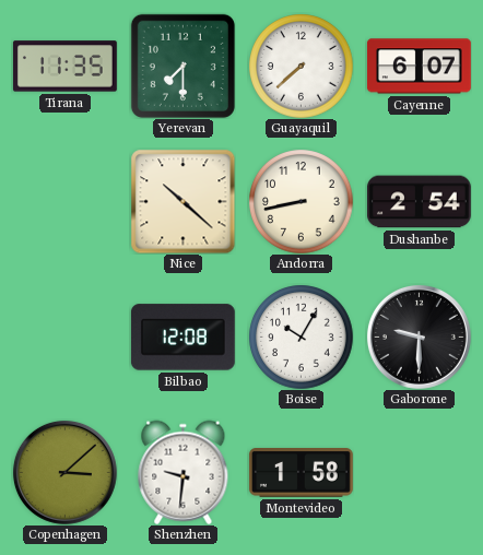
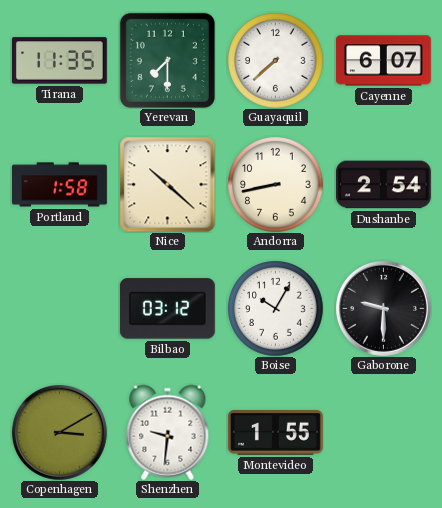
Portland: none -> 1:58
Bilbao: 12:08 -> 03:12
Copenhagen: 3:08 -> 3:10
Montevideo: 1:58 -> 1:55
